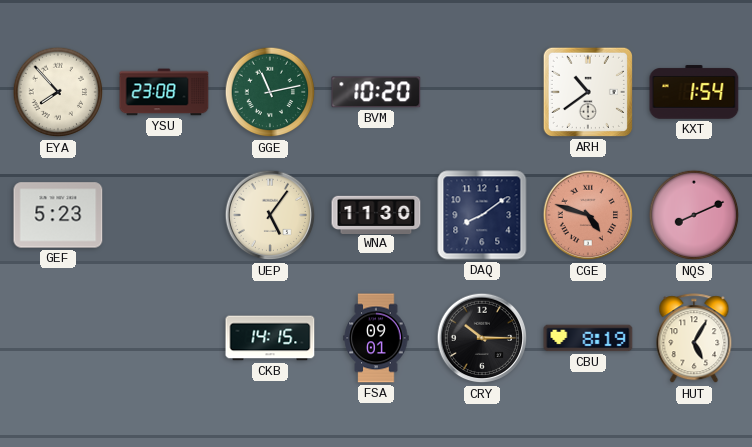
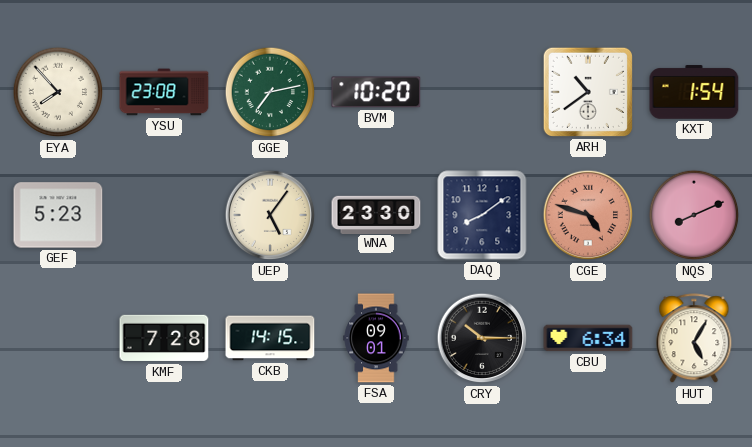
GGE: 11:13 -> 7:13
WNA: 11:30 -> 23:30
KMF: none -> 7:28
CBU: 8:19 -> 6:34
